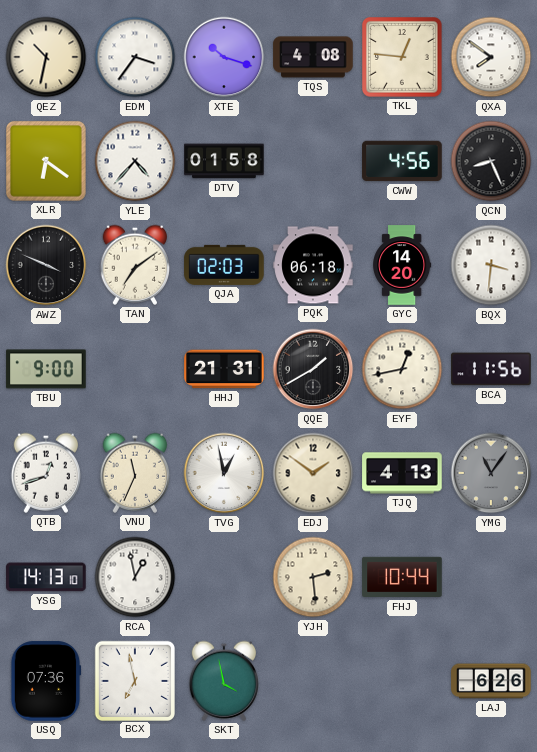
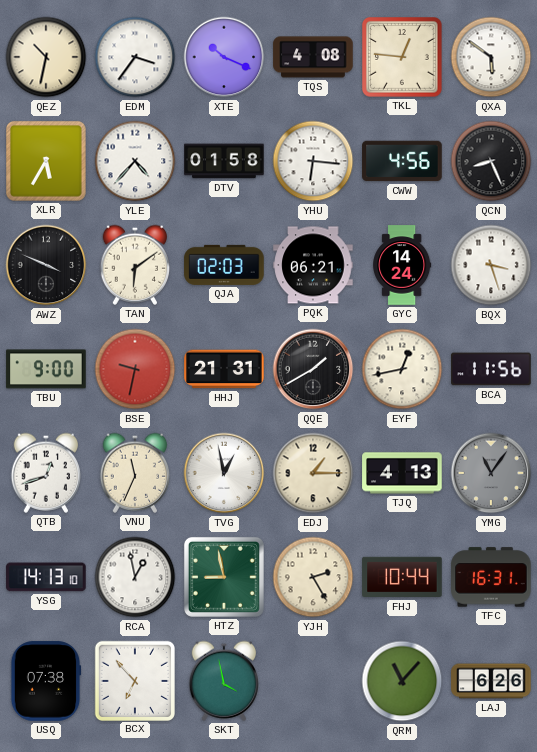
XTE: 10:18 -> 10:19
QXA: 7:51 -> 5:51
XLR: 6:21 -> 5:35
YHU: none -> 6:16
TAN: 7:09 -> 6:09
PQK: 06:18 -> 06:21
GYC: 14:20 -> 14:24
BQX: 3:31 -> 3:27
BSE: none -> 9:32
EDJ: 1:51 -> 1:15
HTZ: none -> 8:58
YJH: 2:29 -> 2:25
TFC: none -> 16:31
USQ: 07:36 -> 07:38
BCX: 6:58 -> 6:53
QRM: none -> 11:07
